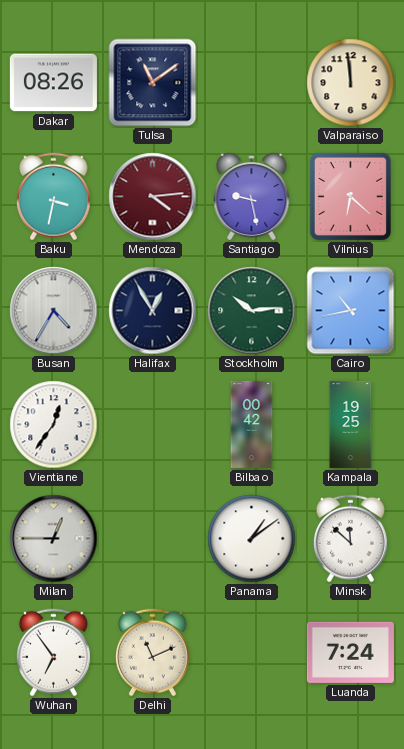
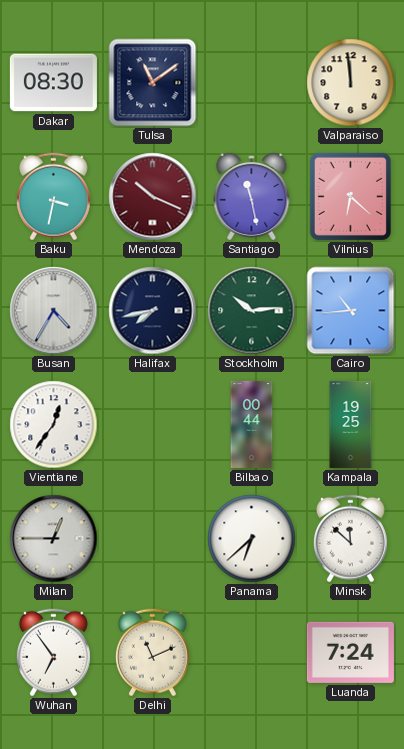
Dakar: 08:26 -> 08:30
Mendoza: 4:14 -> 10:19
Santiago: 9:28 -> 11:28
Halifax: 12:55 -> 7:43
Cairo: 10:43 -> 10:44
Bilbao: 00:42 -> 00:44
Panama: 1:09 -> 6:38
